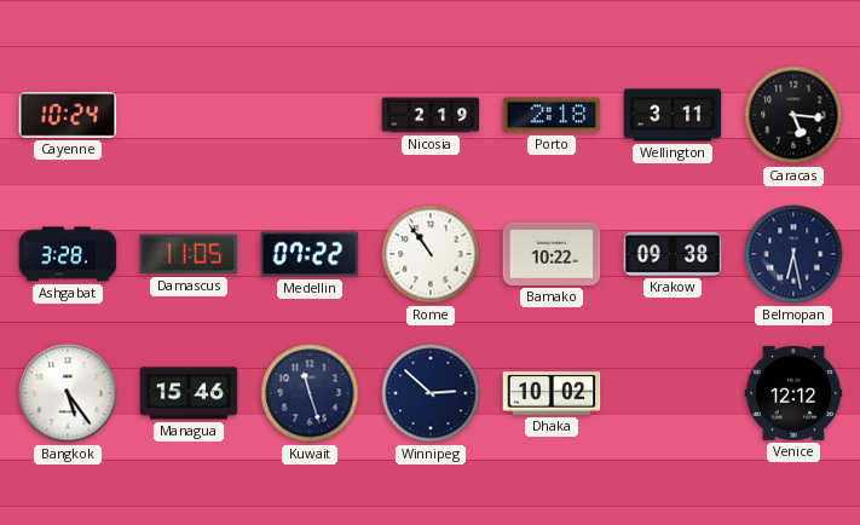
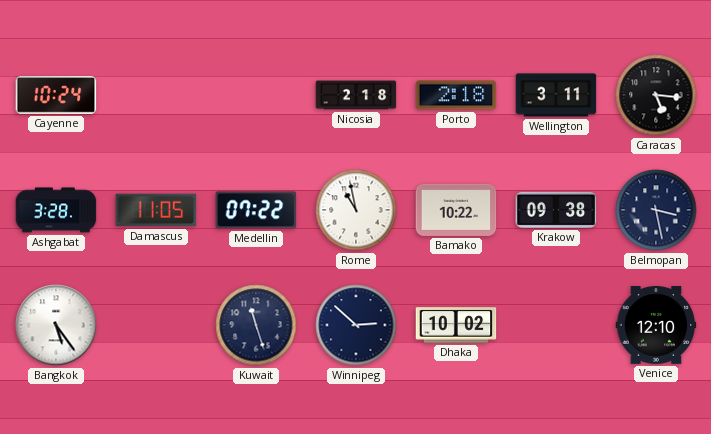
Nicosia: 2:19 -> 2:18
Rome: 10:54 -> 10:58
Belmopan: 6:28 -> 3:28
Managua: 15:46 -> none
Venice: 12:12 -> 12:10
